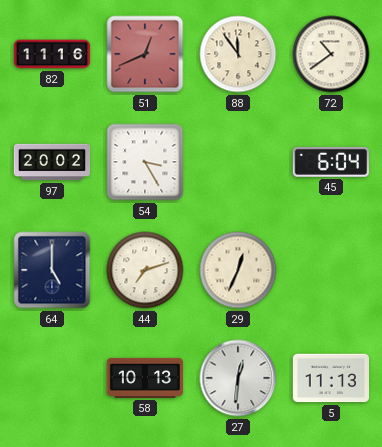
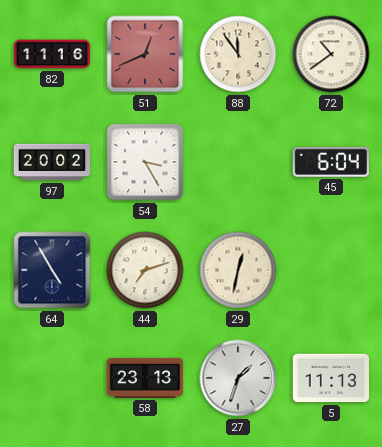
64: 5:00 -> 4:55
29: 12:34 -> 12:32
58: 10:13 -> 23:13
27: 12:31 -> 1:33
